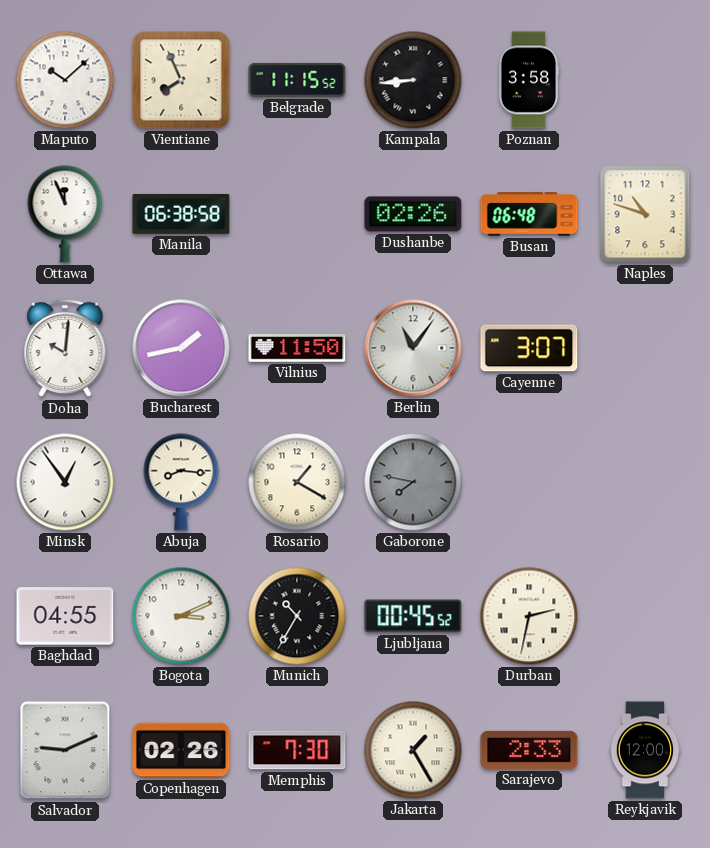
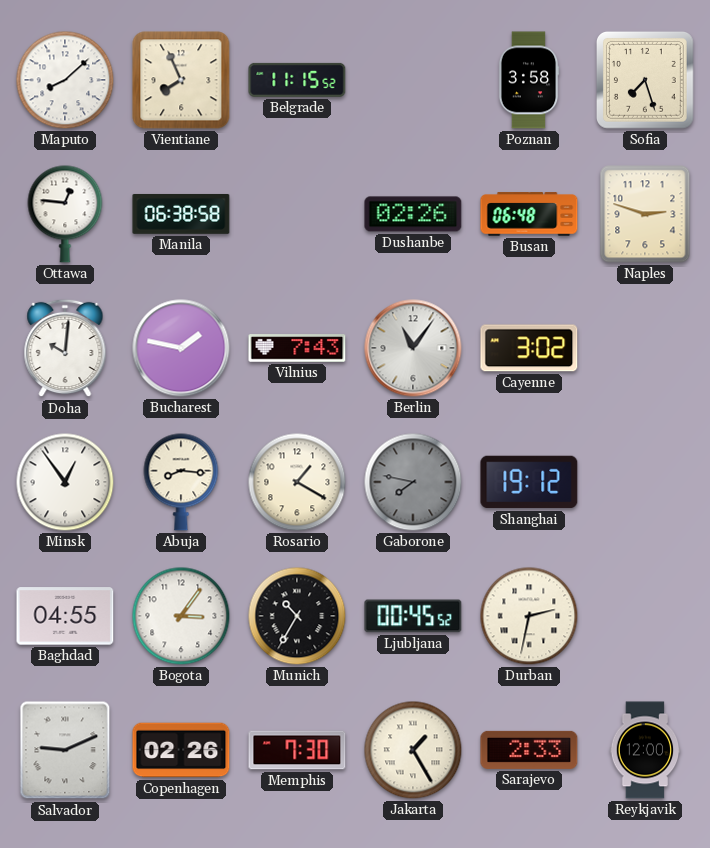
Maputo: 10:08 -> 8:08
Kampala: 8:44 -> none
Sofia: none -> 7:27
Ottawa: 11:56 -> 12:46
Naples: 10:48 -> 2:48
Bucharest: 1:43 -> 1:47
Vilnius: 11:50 -> 7:43
Cayenne: 3:07 -> 3:02
Shanghai: none -> 19:12
Bogota: 3:11 -> 3:06
